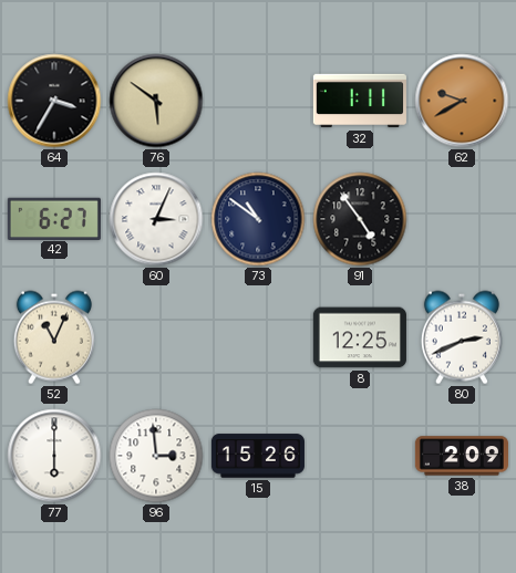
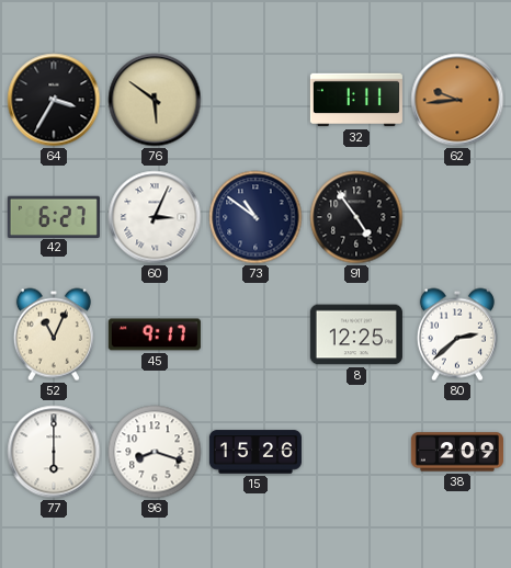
62: 9:40 -> 9:44
45: none -> 9:17
80: 2:41 -> 2:38
96: 2:59 -> 8:18
